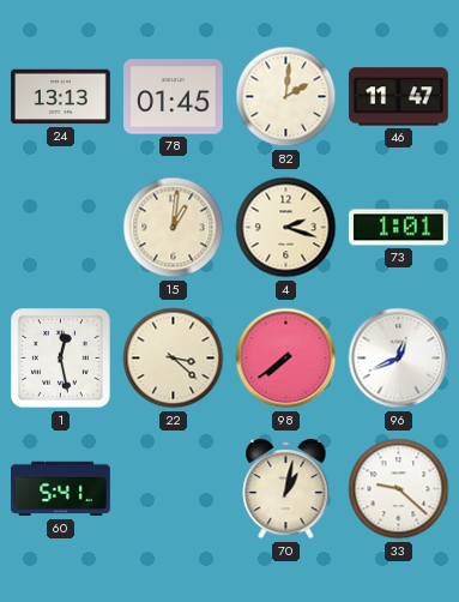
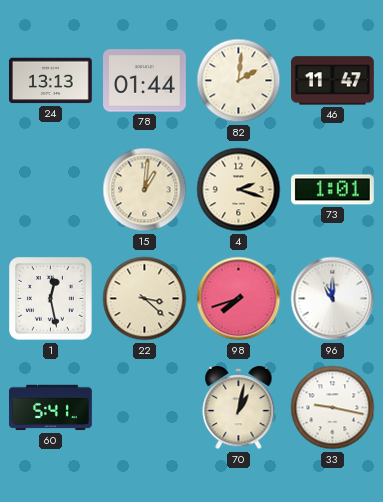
78: 01:45 -> 01:44
98: 7:39 -> 7:42
96: 12:41 -> 11:00
33: 9:22 -> 9:17
